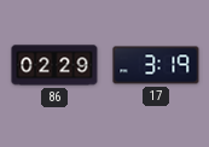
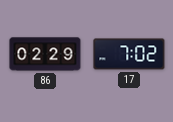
17: 3:19 -> 7:02
